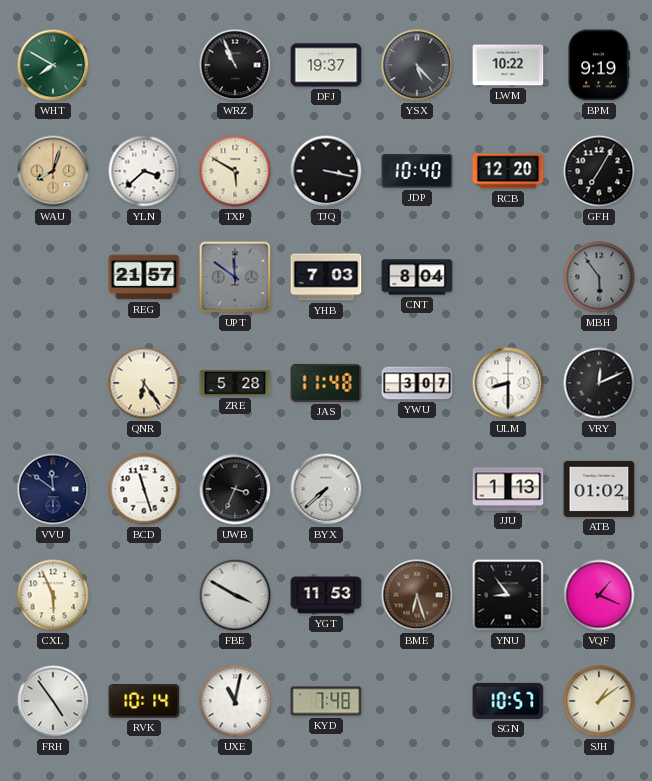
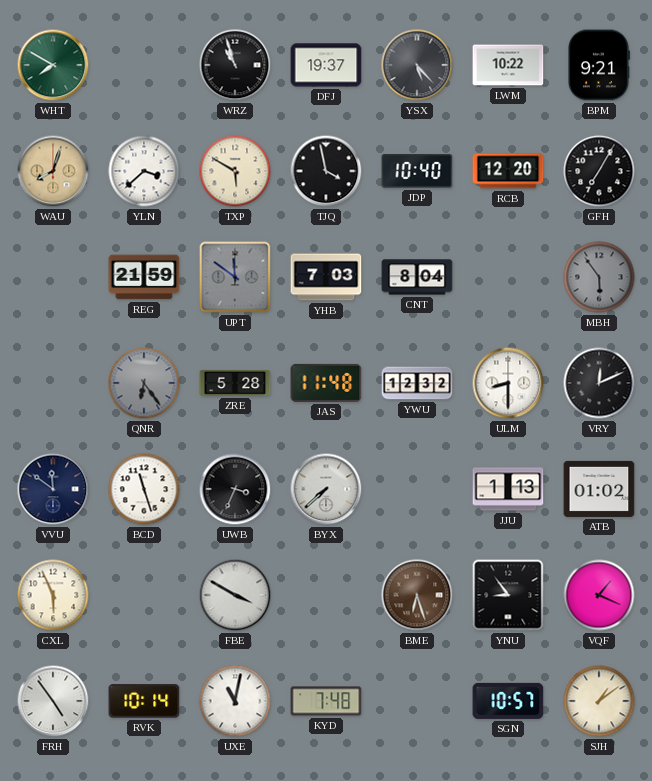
WRZ: 10:56 -> 10:57
BPM: 9:19 -> 9:21
TJQ: 3:17 -> 3:58
REG: 21:57 -> 21:59
QNR dial: cream -> grey
YWU: 3:07 -> 12:32
YGT: 11:53 -> none
